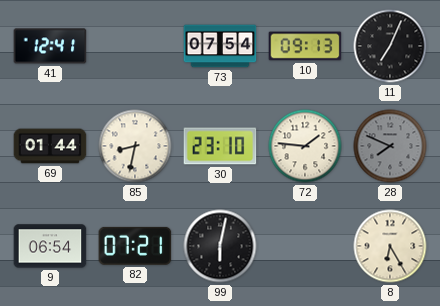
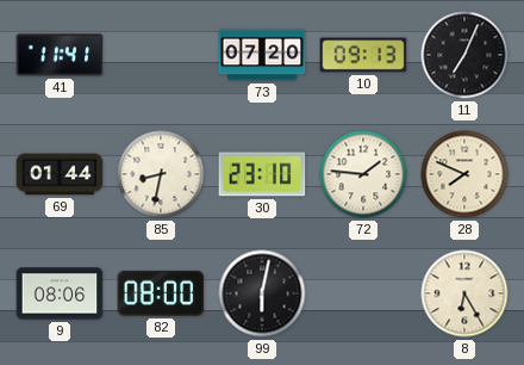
41: 12:41 -> 11:41
73: 07:54 -> 07:20
28 dial: grey -> cream
9: 06:54 -> 08:06
82: 07:21 -> 08:00
